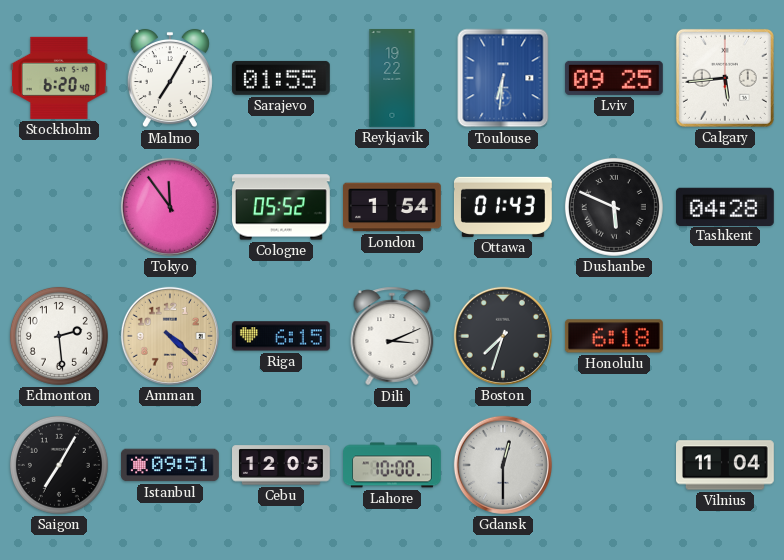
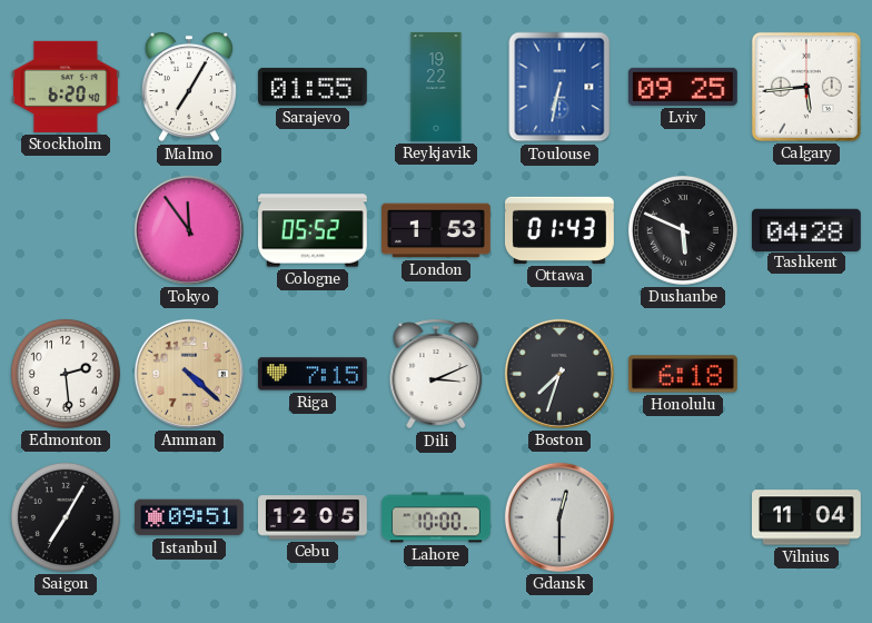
Toulouse: 6:31 -> 6:32
London: 1:54 -> 1:53
Riga: 6:15 -> 7:15
